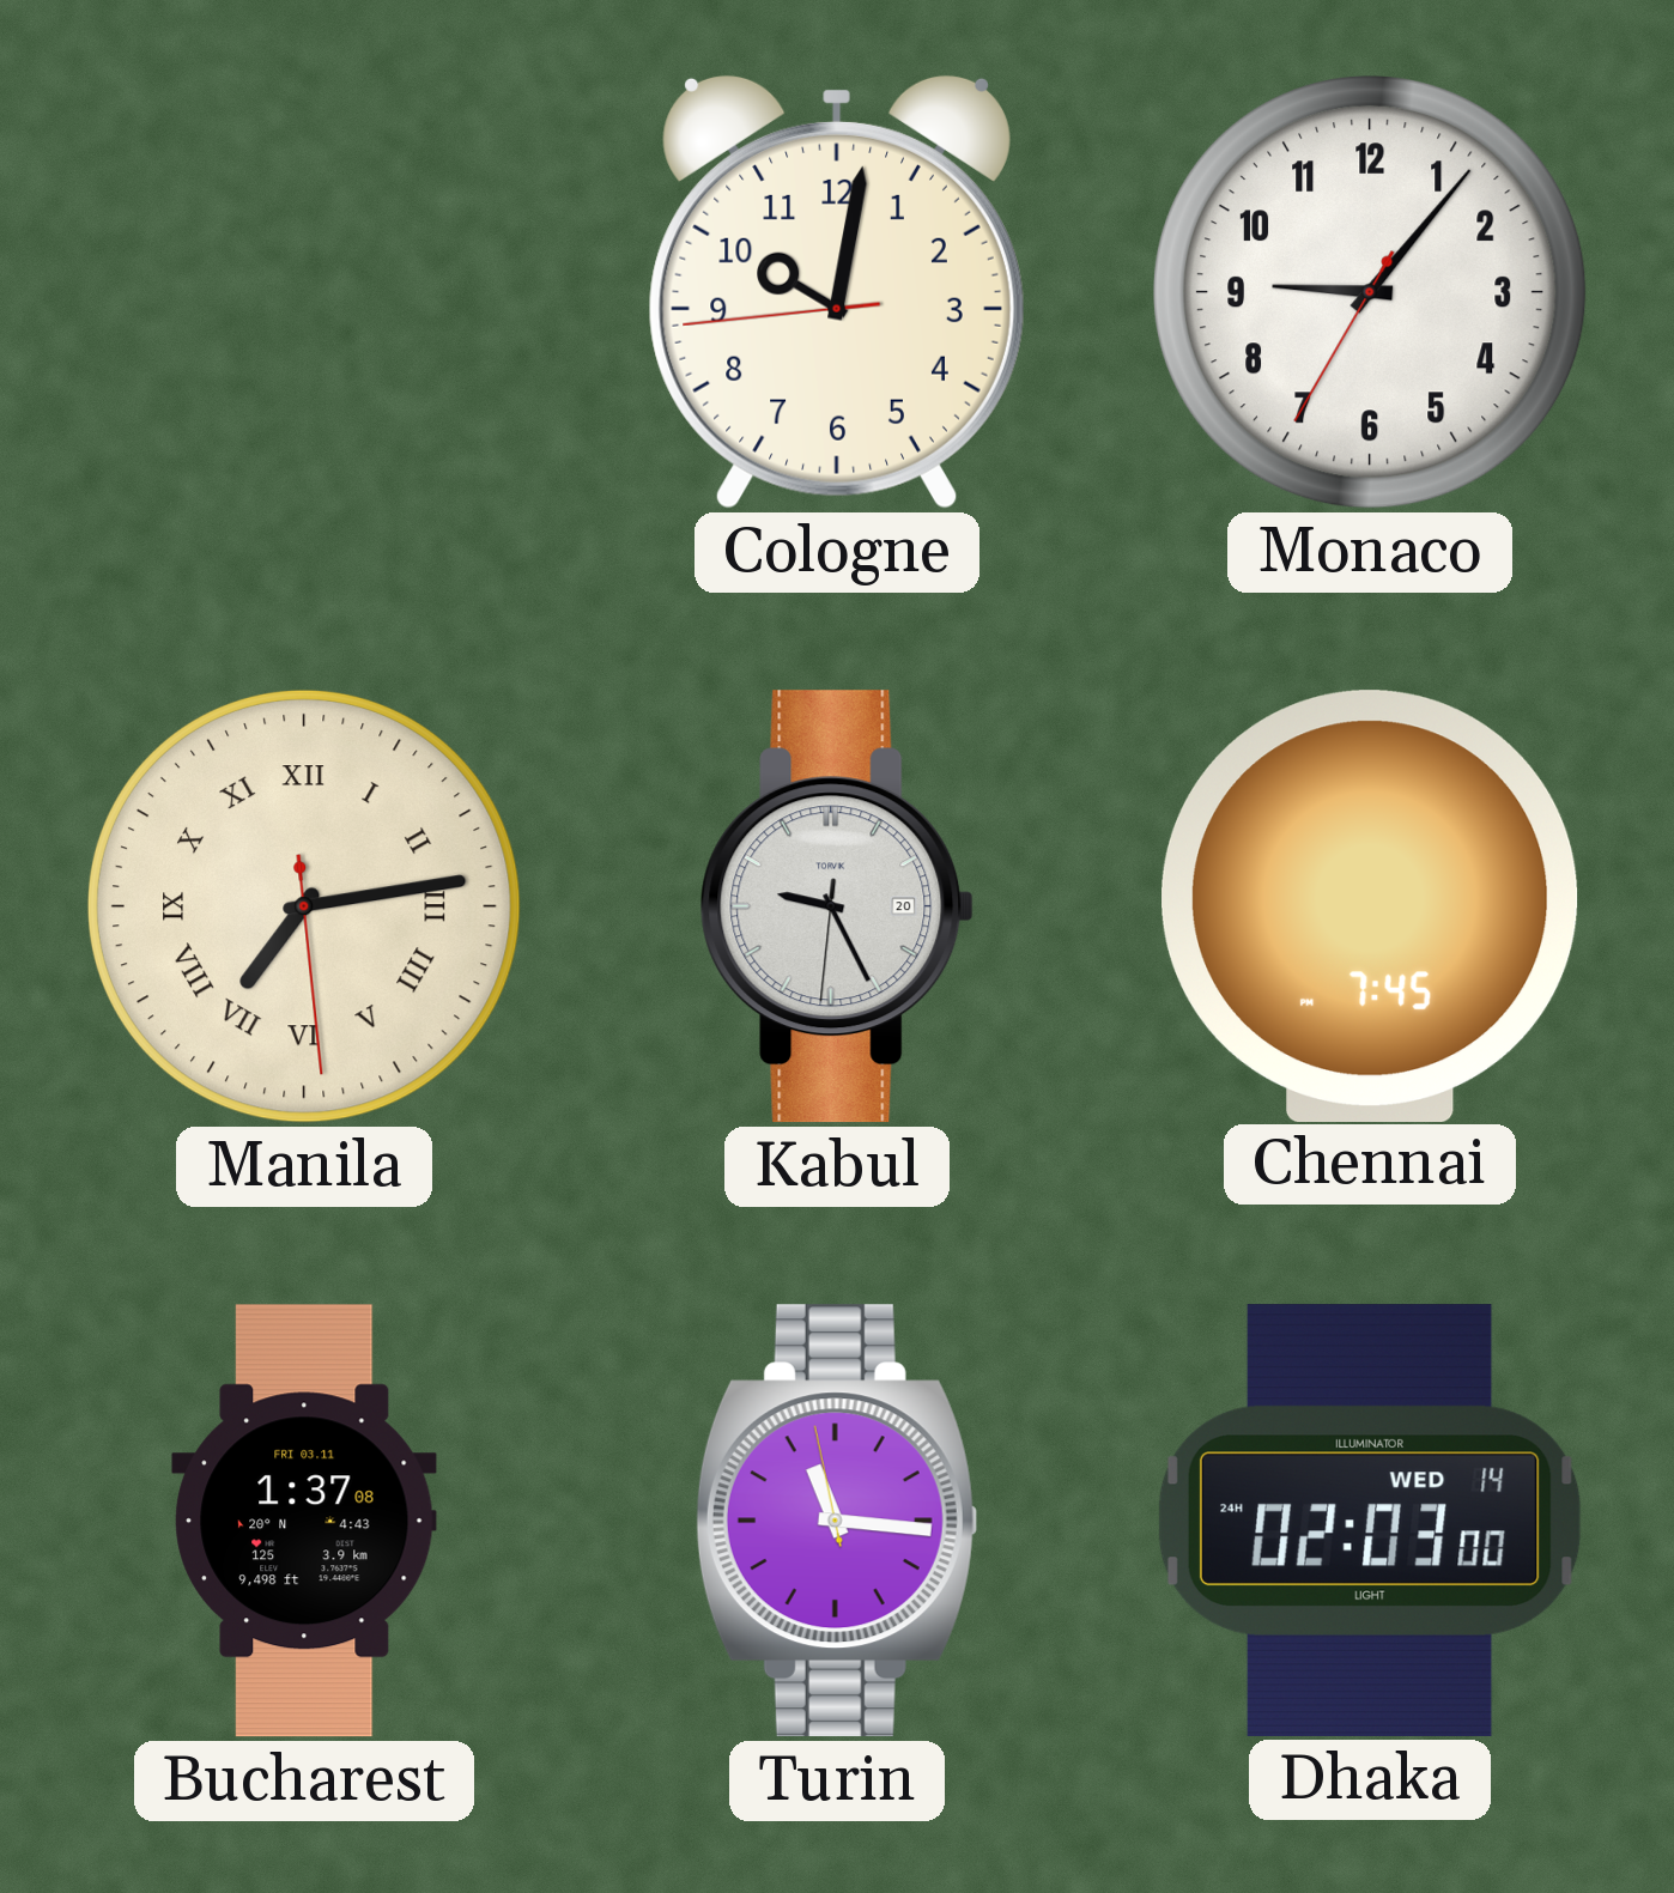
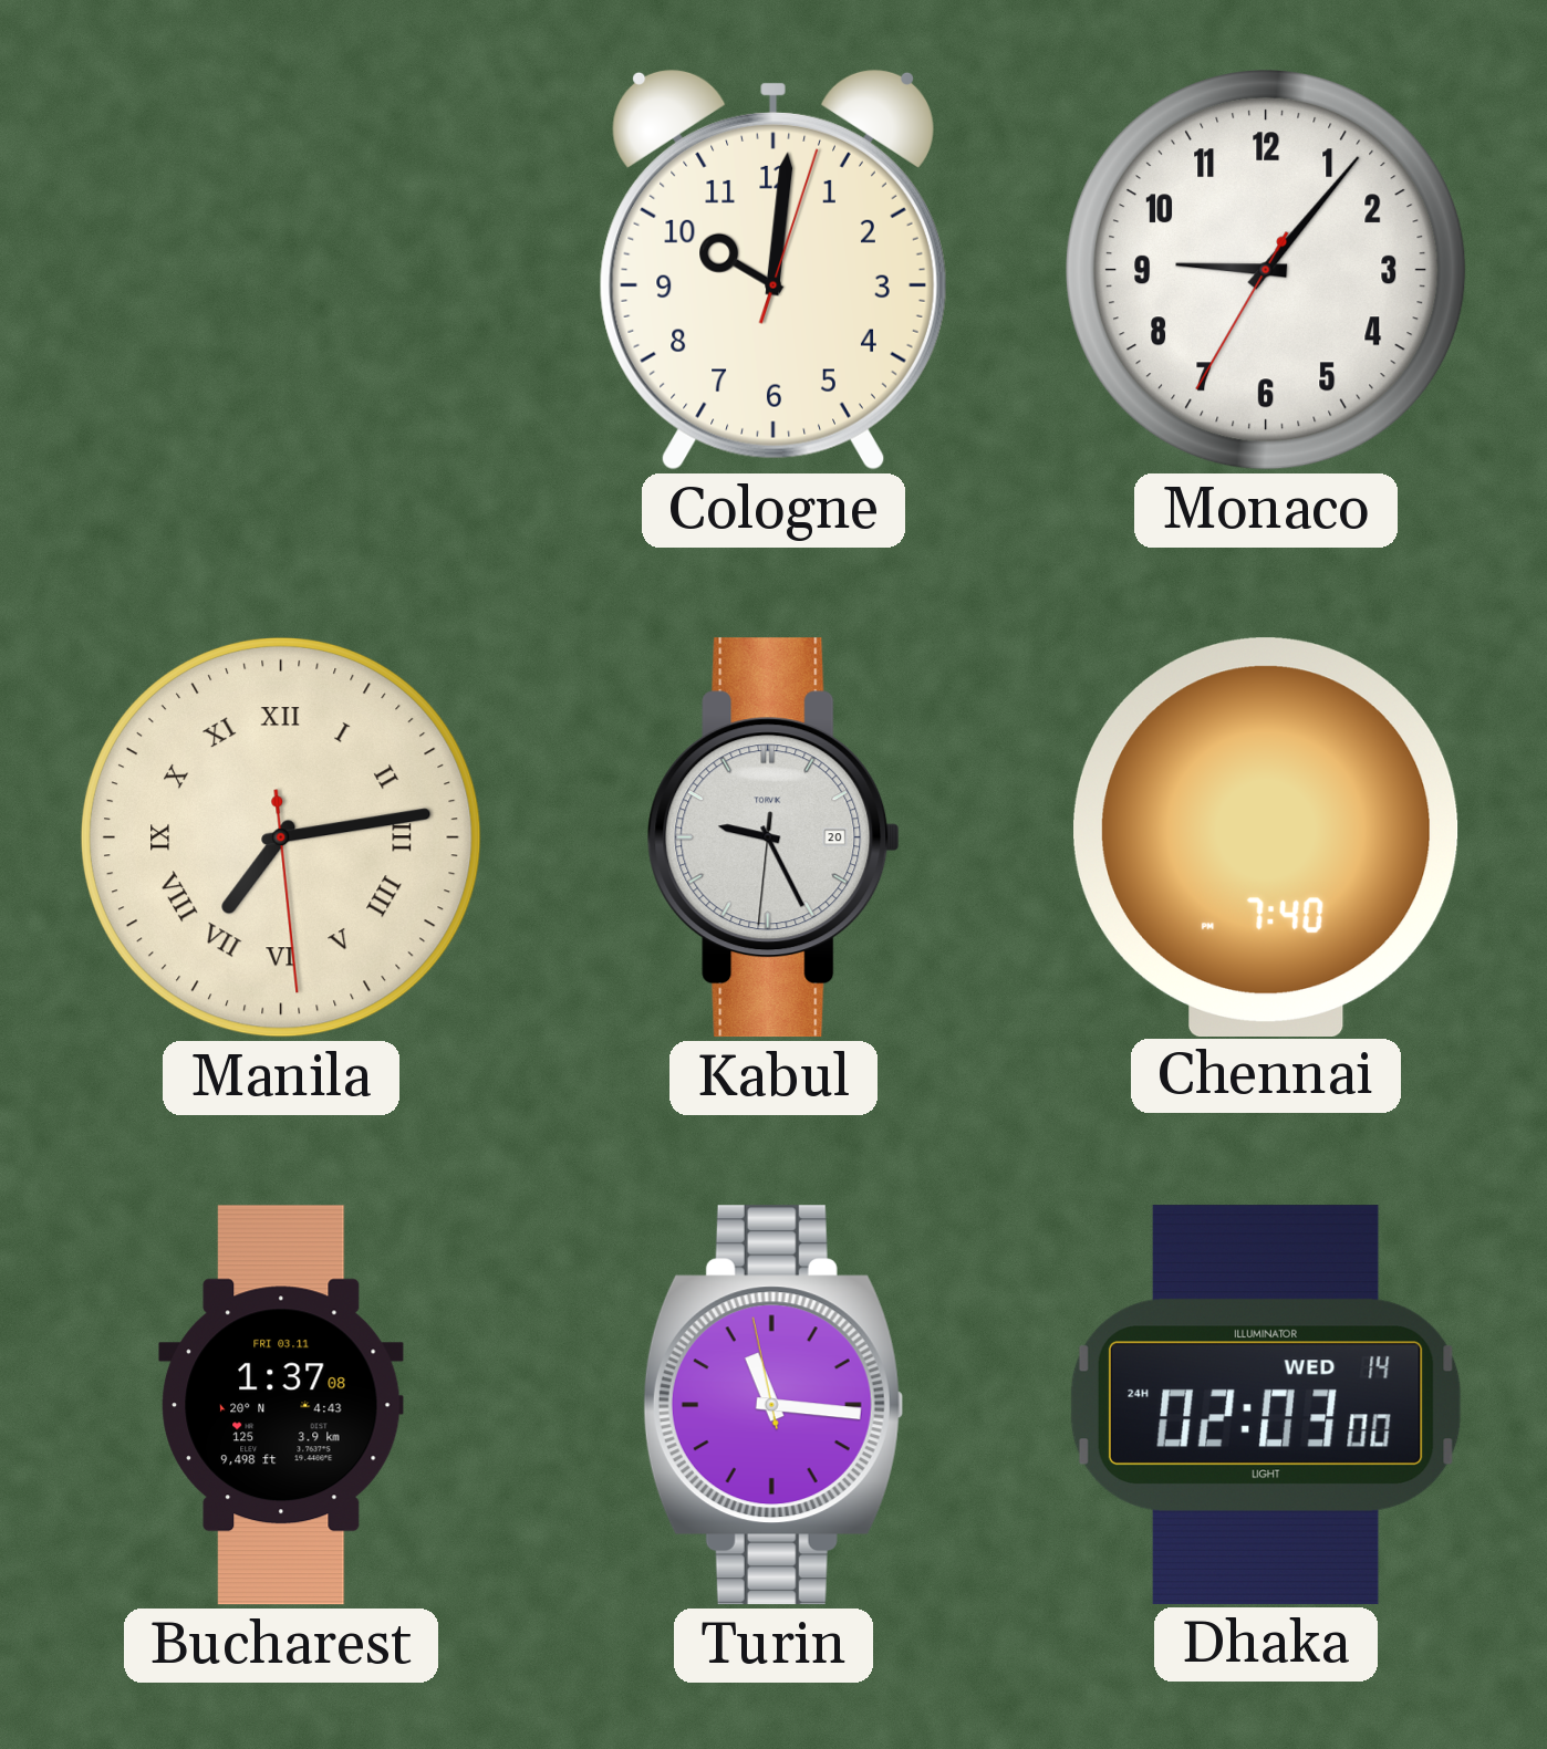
Cologne: 10:01:44 -> 10:01:03
Chennai: 7:45 -> 7:40
